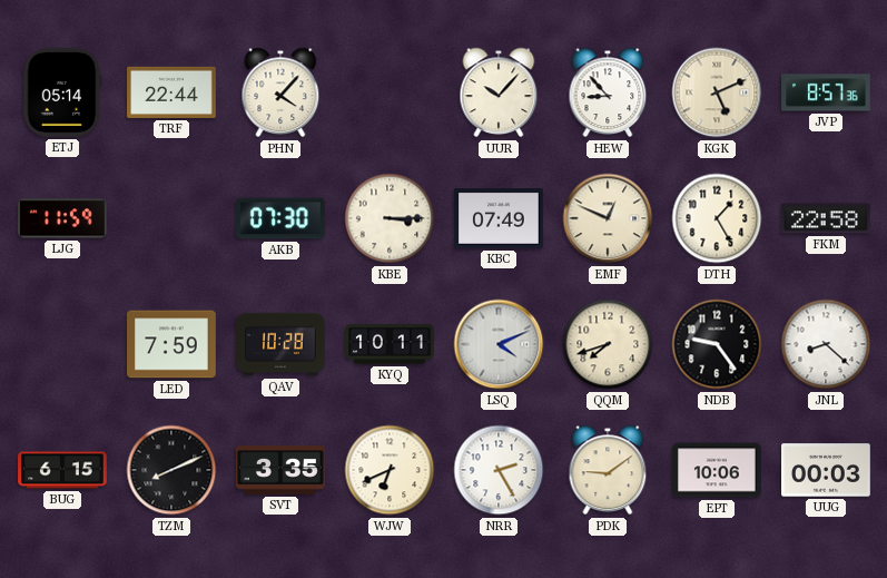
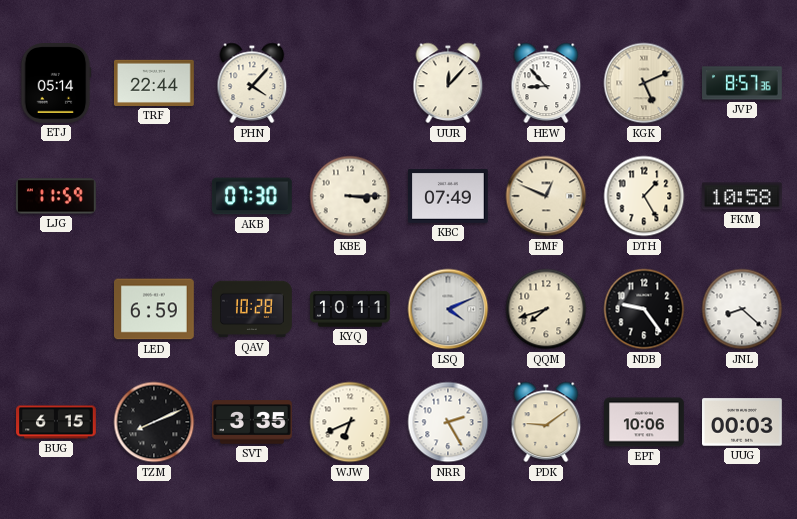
UUR: 10:07 -> 12:07
FKM: 22:58 -> 10:58
LED: 7:59 -> 6:59
